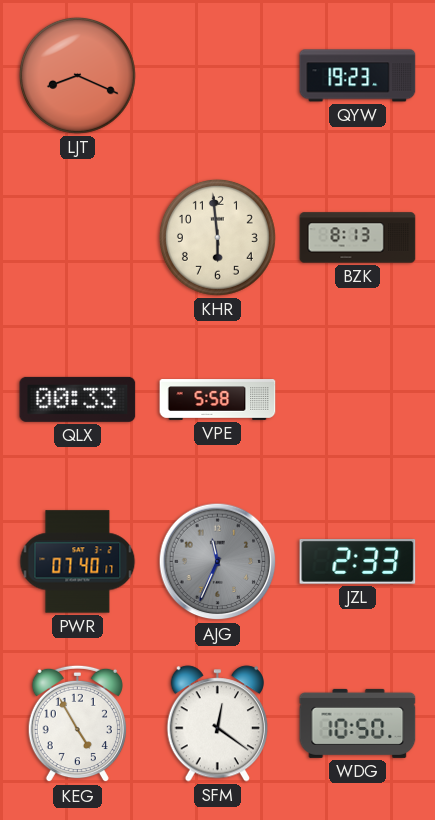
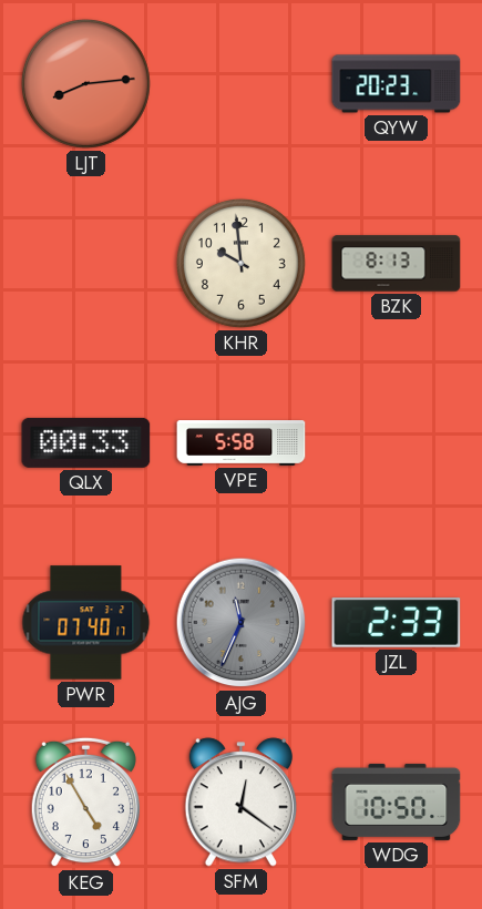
LJT: 8:19 -> 8:14
QYW: 19:23 -> 20:23
KHR: 5:59 -> 9:59
